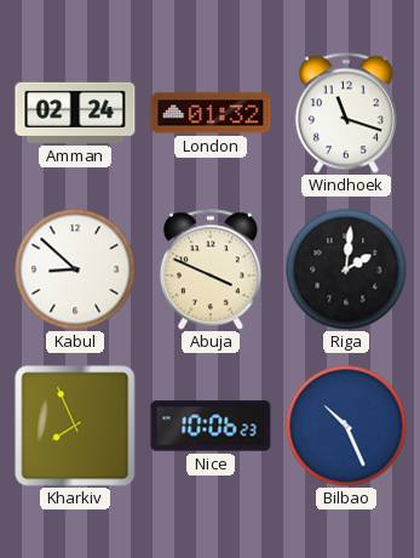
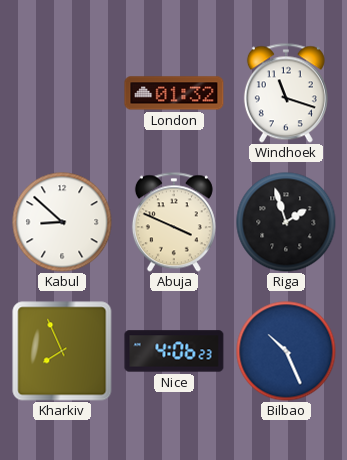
Amman: 02:24 -> none
Riga: 2:01 -> 1:57
Nice: 10:06 -> 4:06
